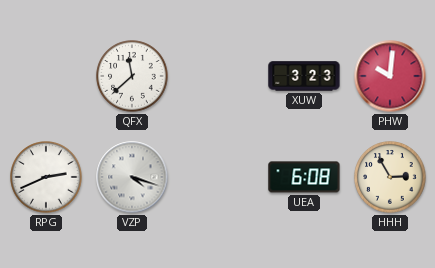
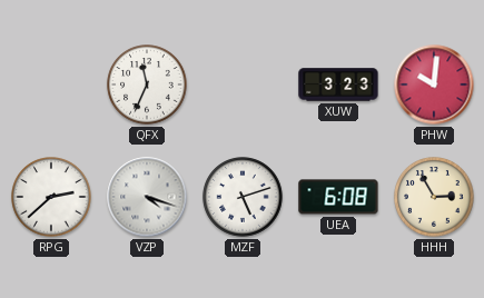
QFX: 11:38 -> 11:34
RPG: 2:41 -> 2:38
MZF: none -> 5:12
